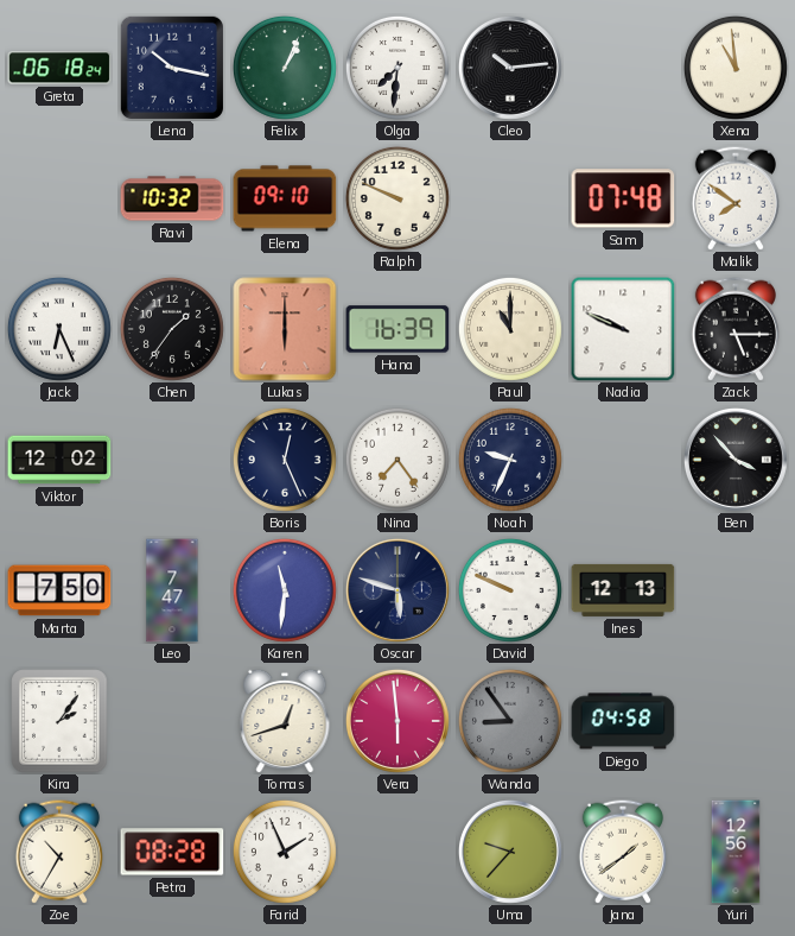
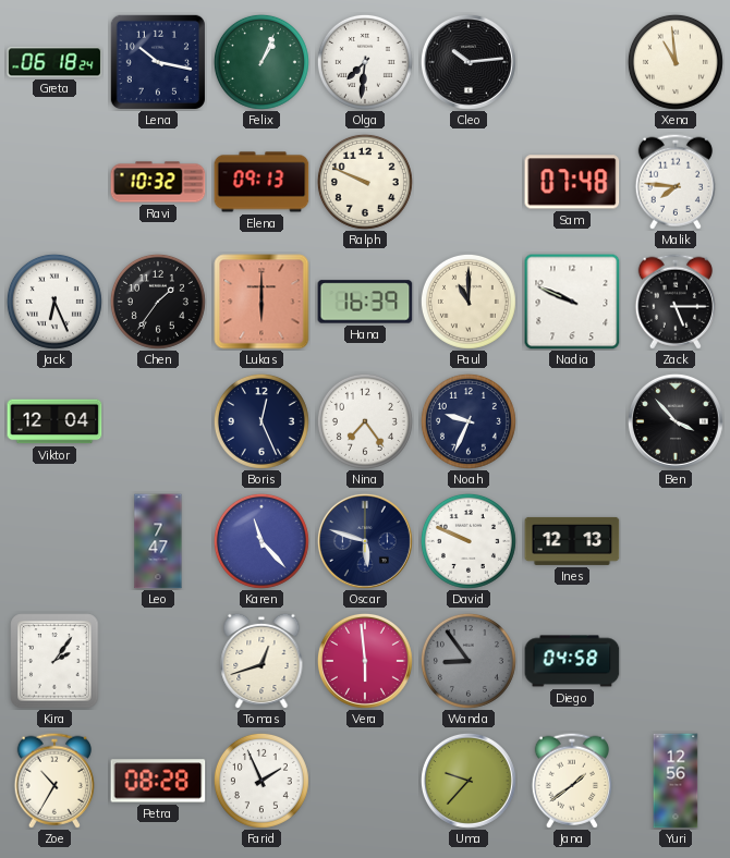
Elena: 09:10 -> 09:13
Malik: 7:51 -> 7:46
Viktor: 12:02 -> 12:04
Marta: 7:50 -> none
Karen: 11:31 -> 11:23
